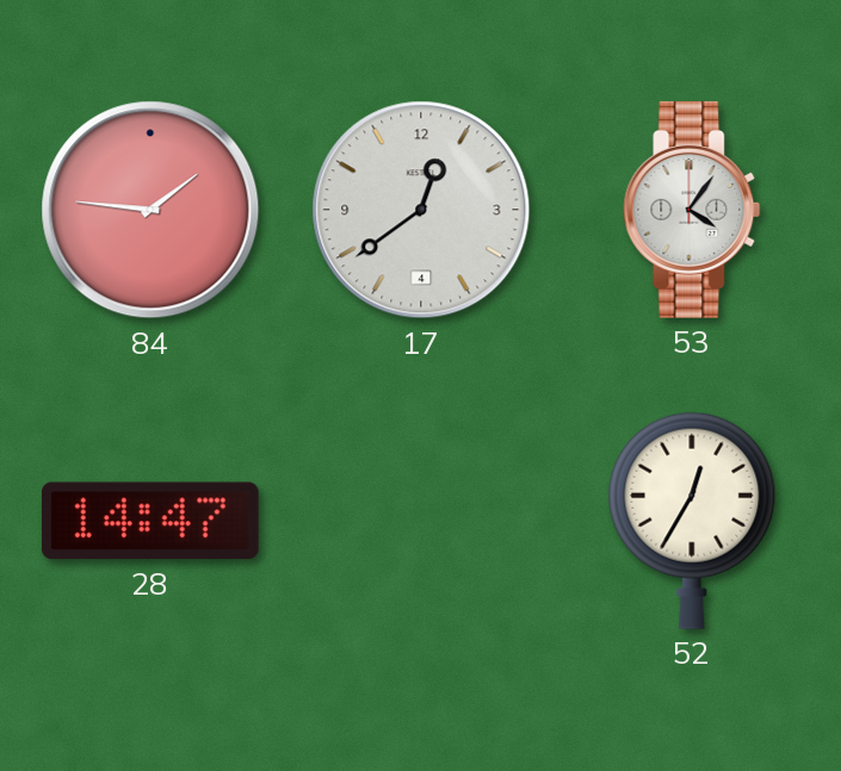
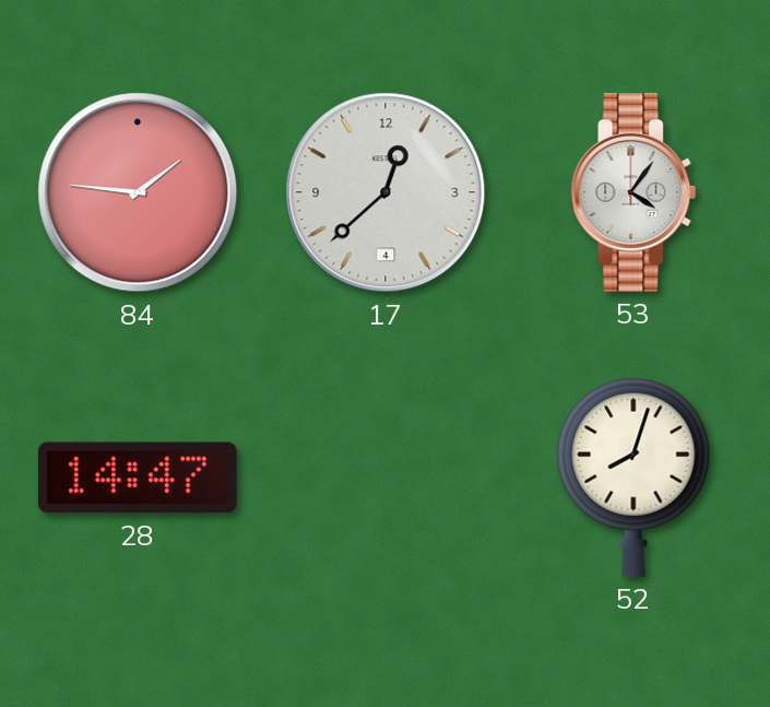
17: 12:39 -> 12:38
52: 12:35 -> 8:03
